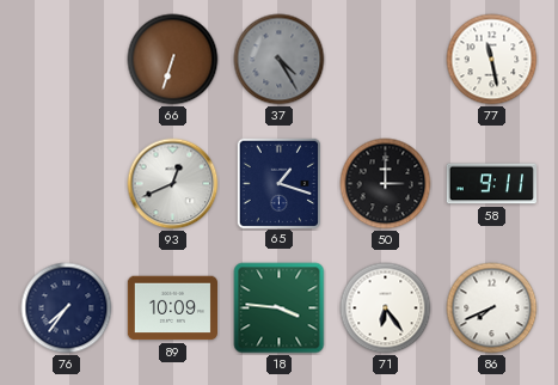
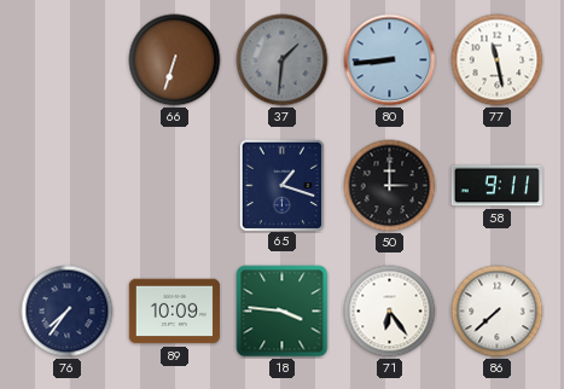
37: 4:25 -> 1:31
80: none -> 8:44
93: 12:41 -> none
86: 7:41 -> 7:38
